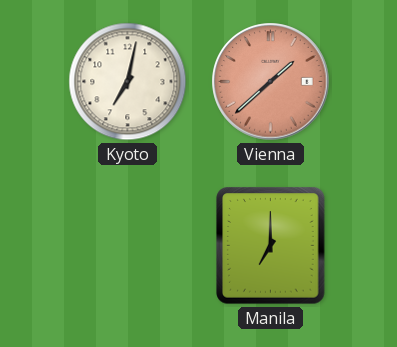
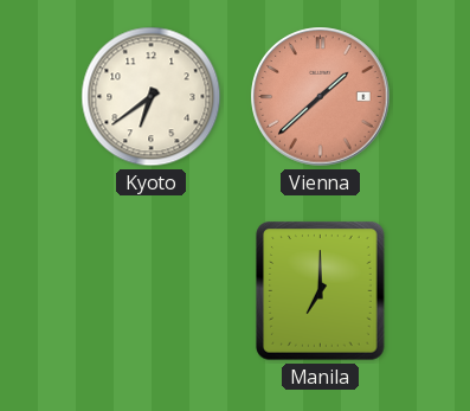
Kyoto: 7:02 -> 6:39
